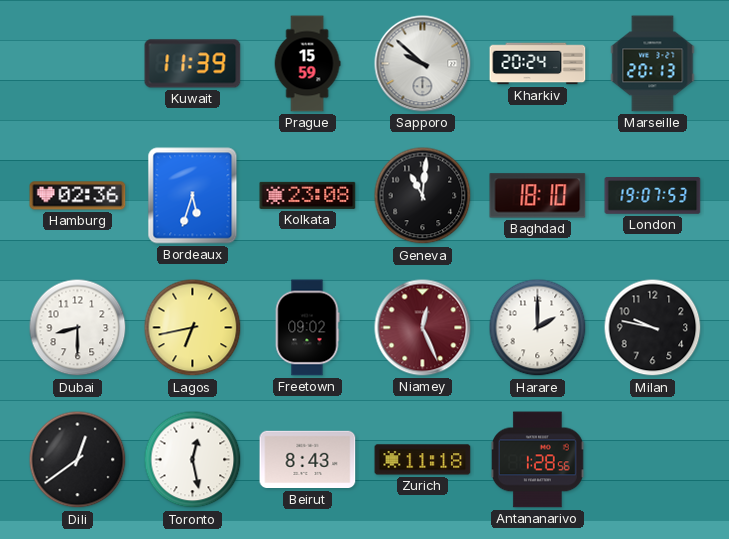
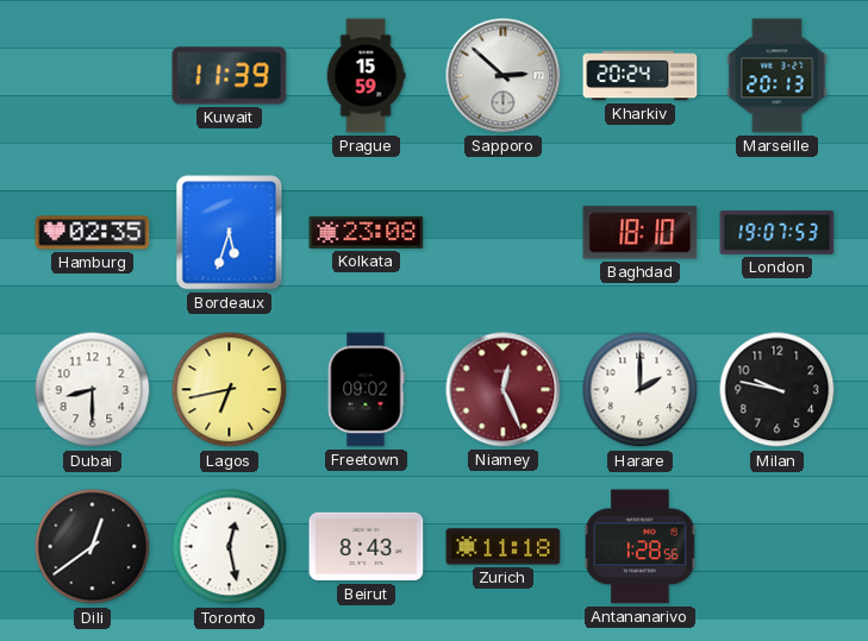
Sapporo: 9:52 -> 2:52
Hamburg: 02:36 -> 02:35
Geneva: 11:01 -> none
